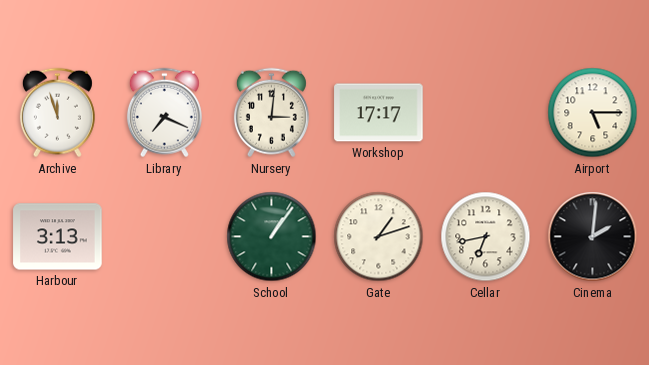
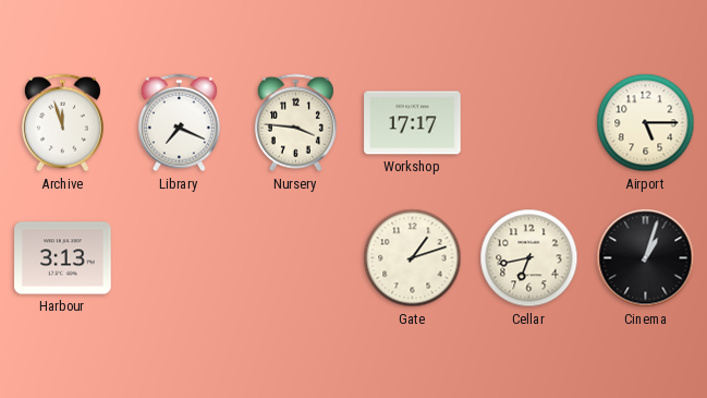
Nursery: 3:01 -> 3:46
School: 1:06 -> none
Cinema: 2:01 -> 1:03
